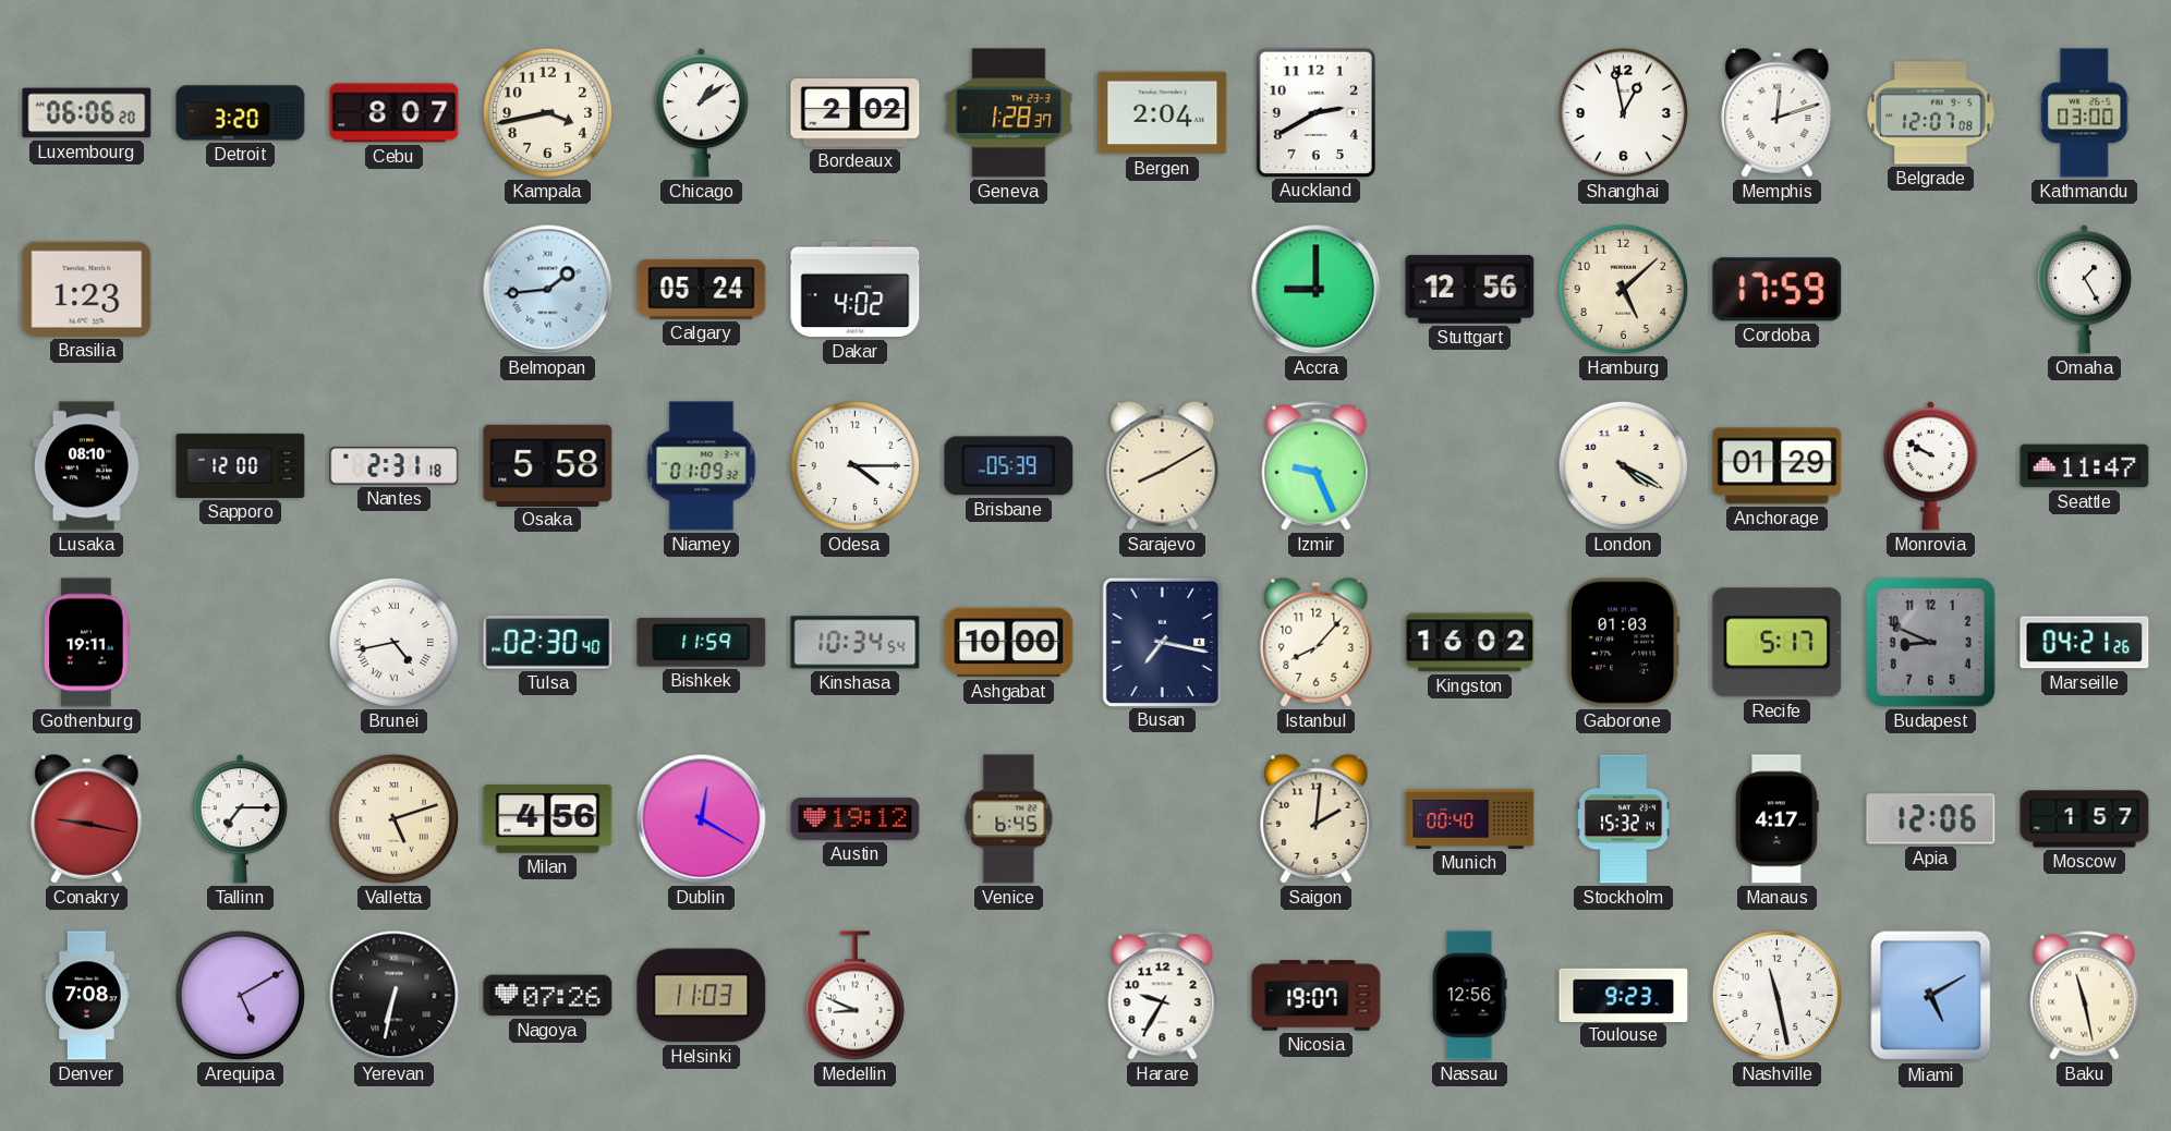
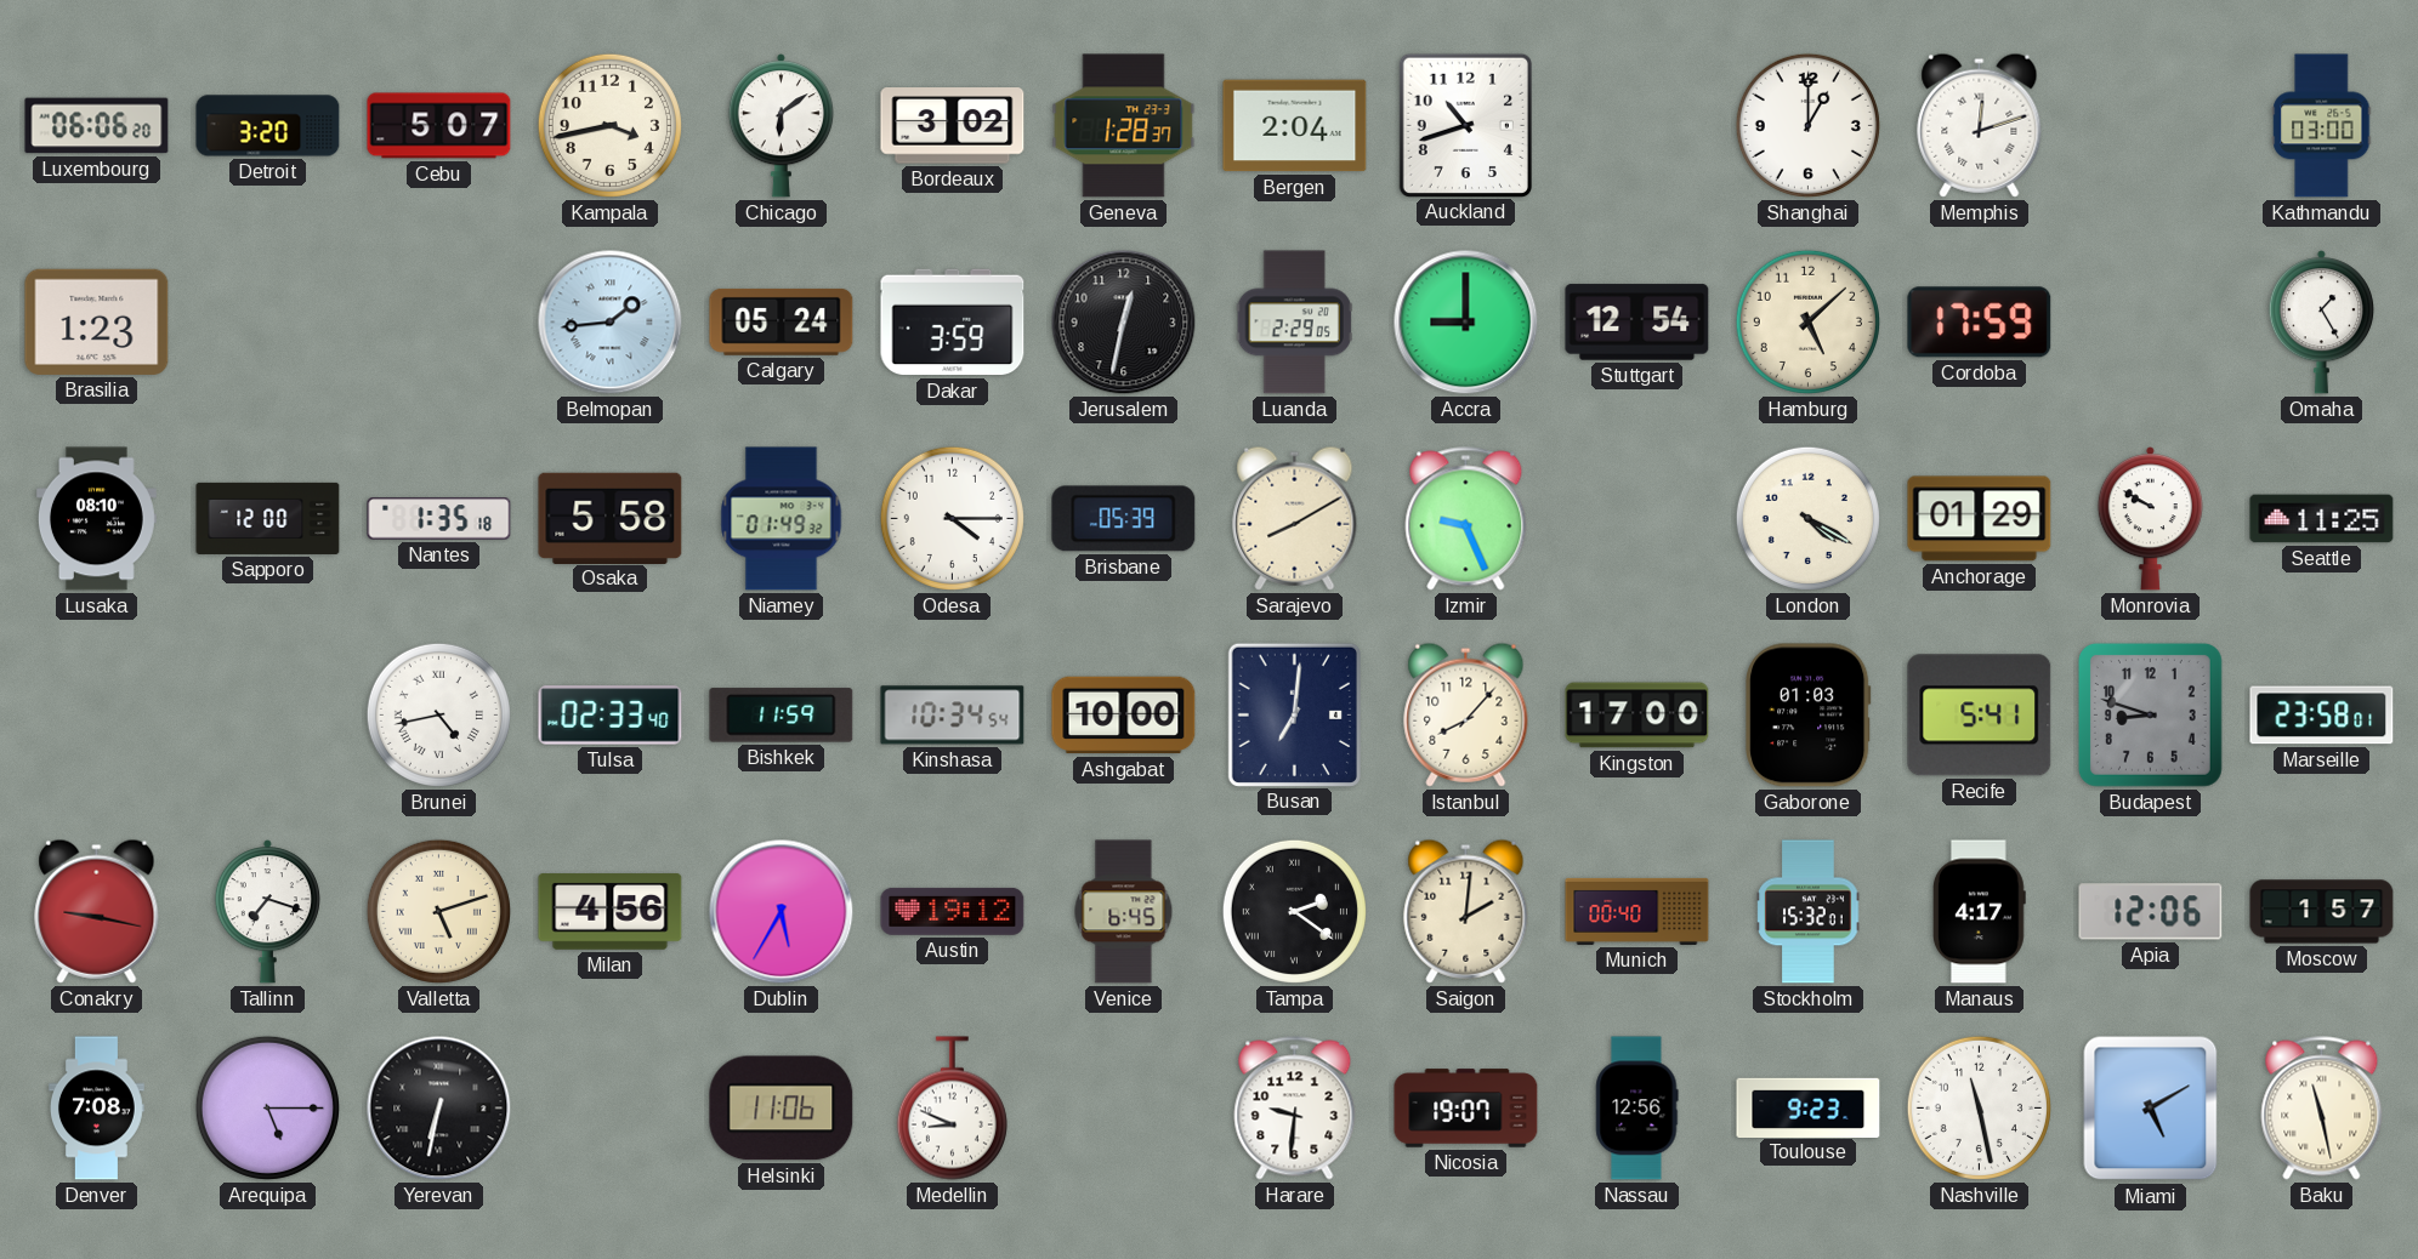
Cebu: 8:07 -> 5:07
Chicago: 1:09 -> 6:09
Bordeaux: 2:02 -> 3:02
Auckland: 2:40 -> 10:42
Shanghai: 12:58 -> 1:00
Belgrade: 12:07 -> none
Dakar: 4:02 -> 3:59
Jerusalem: none -> 12:32
Luanda: none -> 2:29
Stuttgart: 12:56 -> 12:54
Nantes: 2:31 -> 1:35
Niamey: 01:09 -> 01:49
Seattle: 11:47 -> 11:25
Gothenburg: 19:11 -> none
Tulsa: 02:30 -> 02:33
Busan: 7:17 -> 7:01
Kingston: 16:02 -> 17:00
Recife: 5:17 -> 5:41
Budapest: 8:49 -> 8:48
Marseille: 04:21 -> 23:58
Tallinn: 7:15 -> 7:18
Dublin: 12:20 -> 5:35
Tampa: none -> 2:21
Stockholm: 15:32:14 -> 15:32:01
Arequipa: 5:10 -> 5:15
Nagoya: 07:26 -> none
Helsinki: 11:03 -> 11:06
Harare: 9:35 -> 9:31
